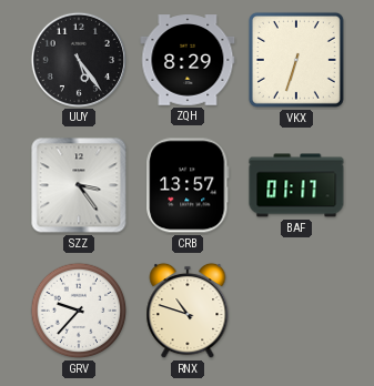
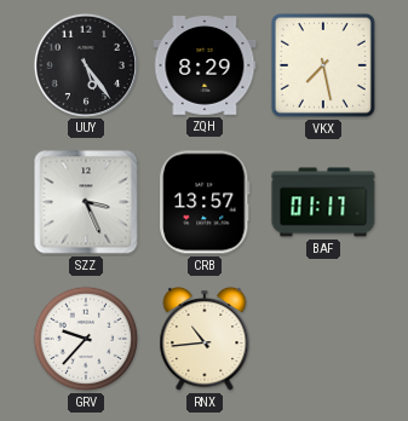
VKX: 6:33 -> 7:28
SZZ: 3:24 -> 3:26
RNX: 10:48 -> 10:44
